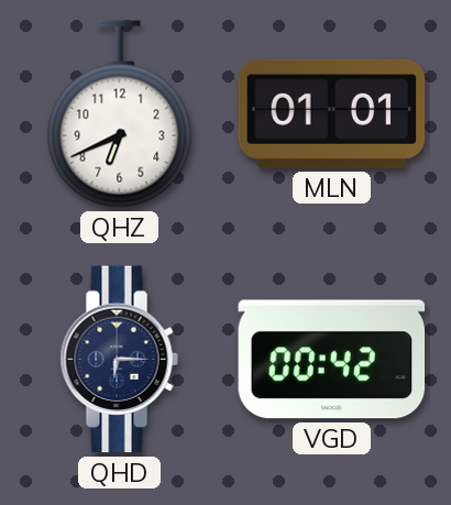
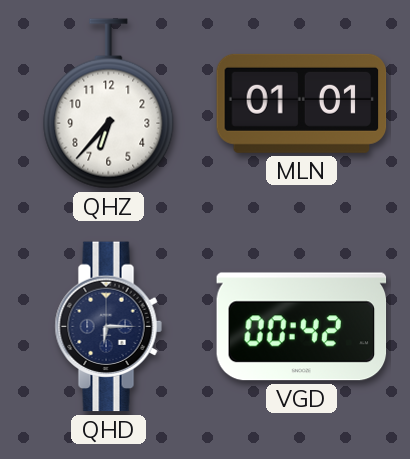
QHZ: 6:41 -> 6:37
